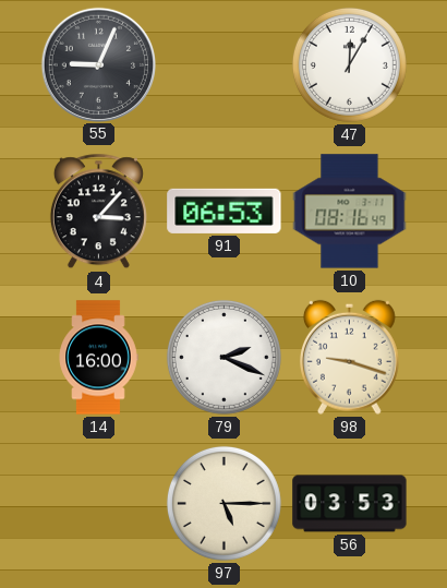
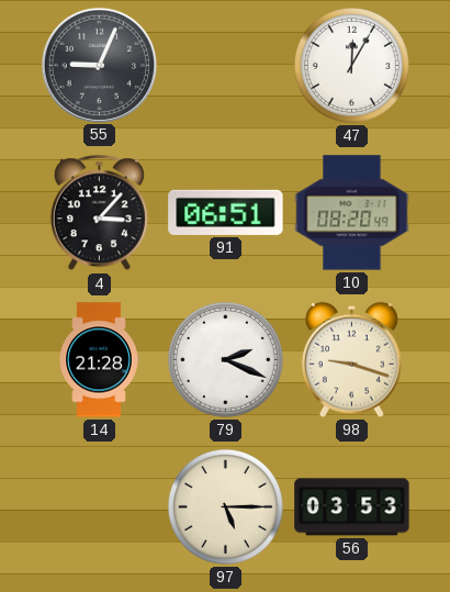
91: 06:53 -> 06:51
10: 08:16 -> 08:20
14: 16:00 -> 21:28
